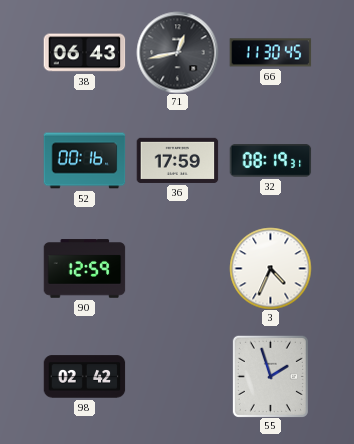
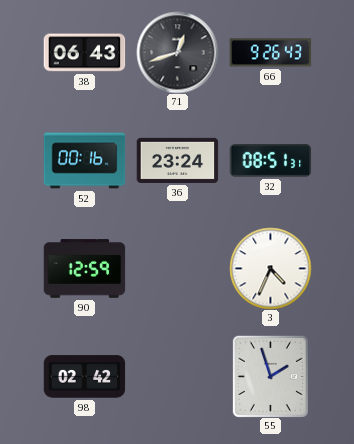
71: 12:43 -> 12:42
66: 11:30 -> 9:26
36: 17:59 -> 23:24
32: 08:19 -> 08:51
